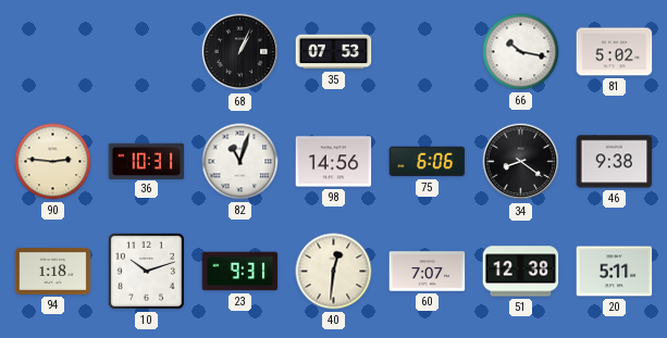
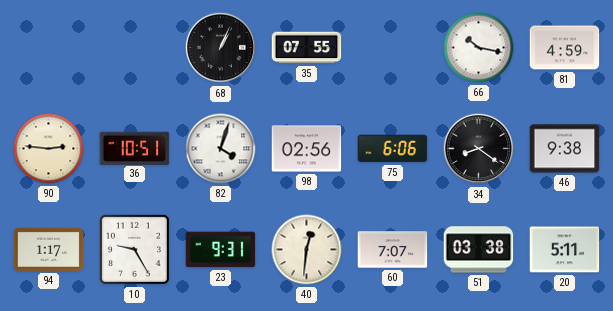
35: 07:53 -> 07:55
81: 5:02 -> 4:59
36: 10:31 -> 10:51
82: 11:03 -> 4:03
98: 14:56 -> 02:56
94: 1:18 -> 1:17
10: 10:12 -> 9:25
51: 12:38 -> 03:38
